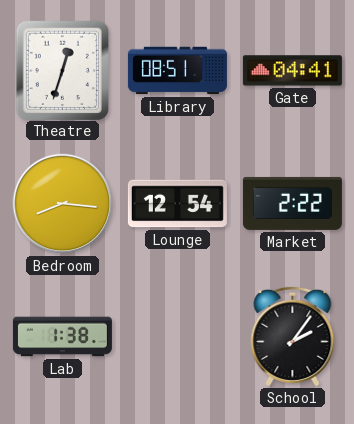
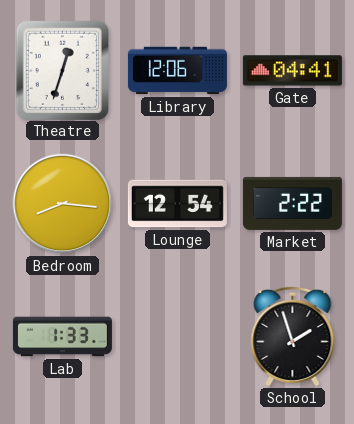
Library: 08:51 -> 12:06
Lab: 1:38 -> 1:33
School: 2:06 -> 1:57
